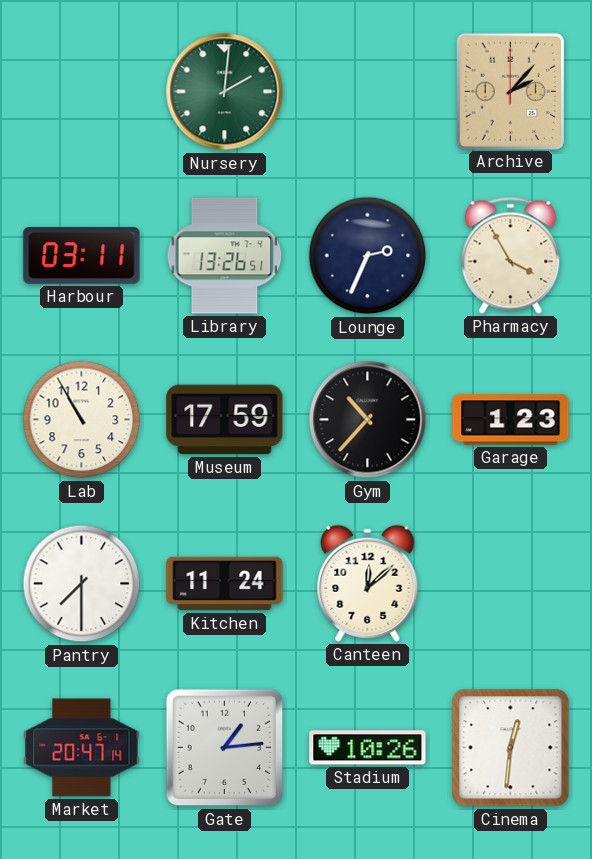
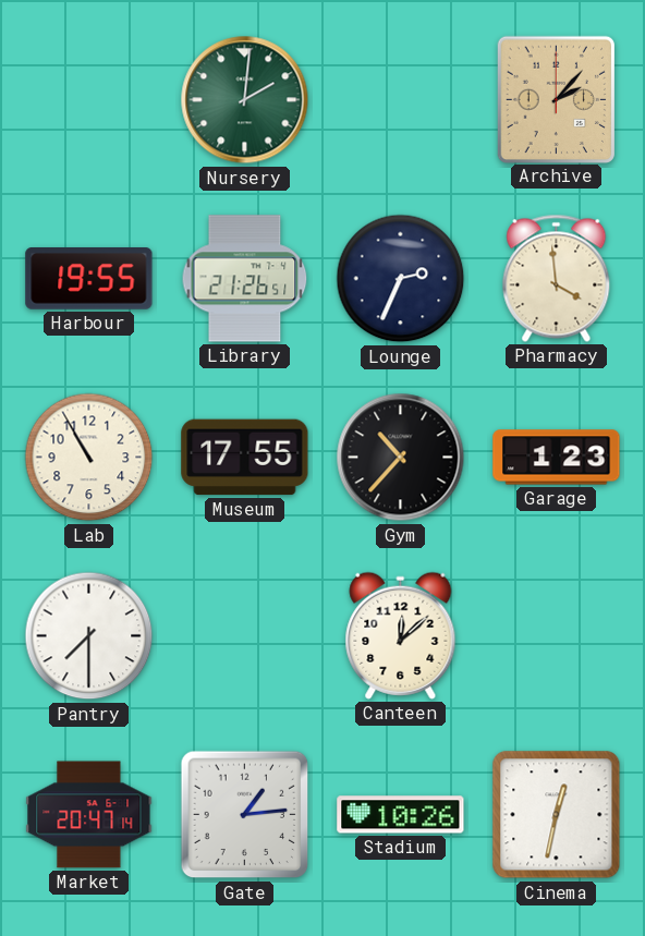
Harbour: 03:11 -> 19:55
Library: 13:26 -> 21:26
Pharmacy: 3:55 -> 3:59
Museum: 17:59 -> 17:55
Kitchen: 11:24 -> none
Cinema: 12:31 -> 12:32
